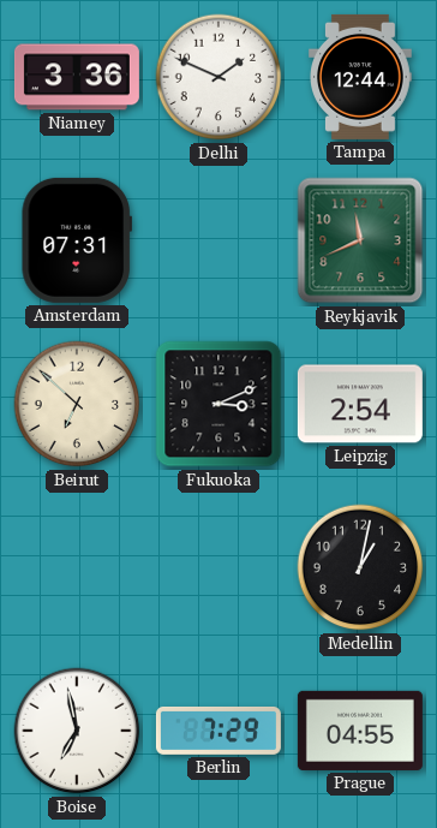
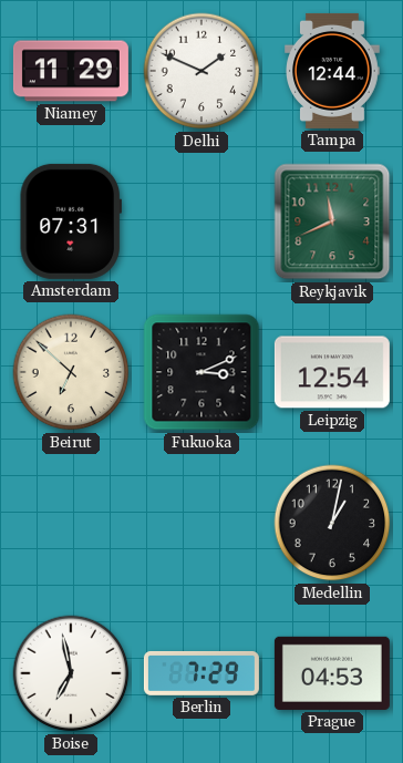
Niamey: 3:36 -> 11:29
Leipzig: 2:54 -> 12:54
Prague: 04:55 -> 04:53
